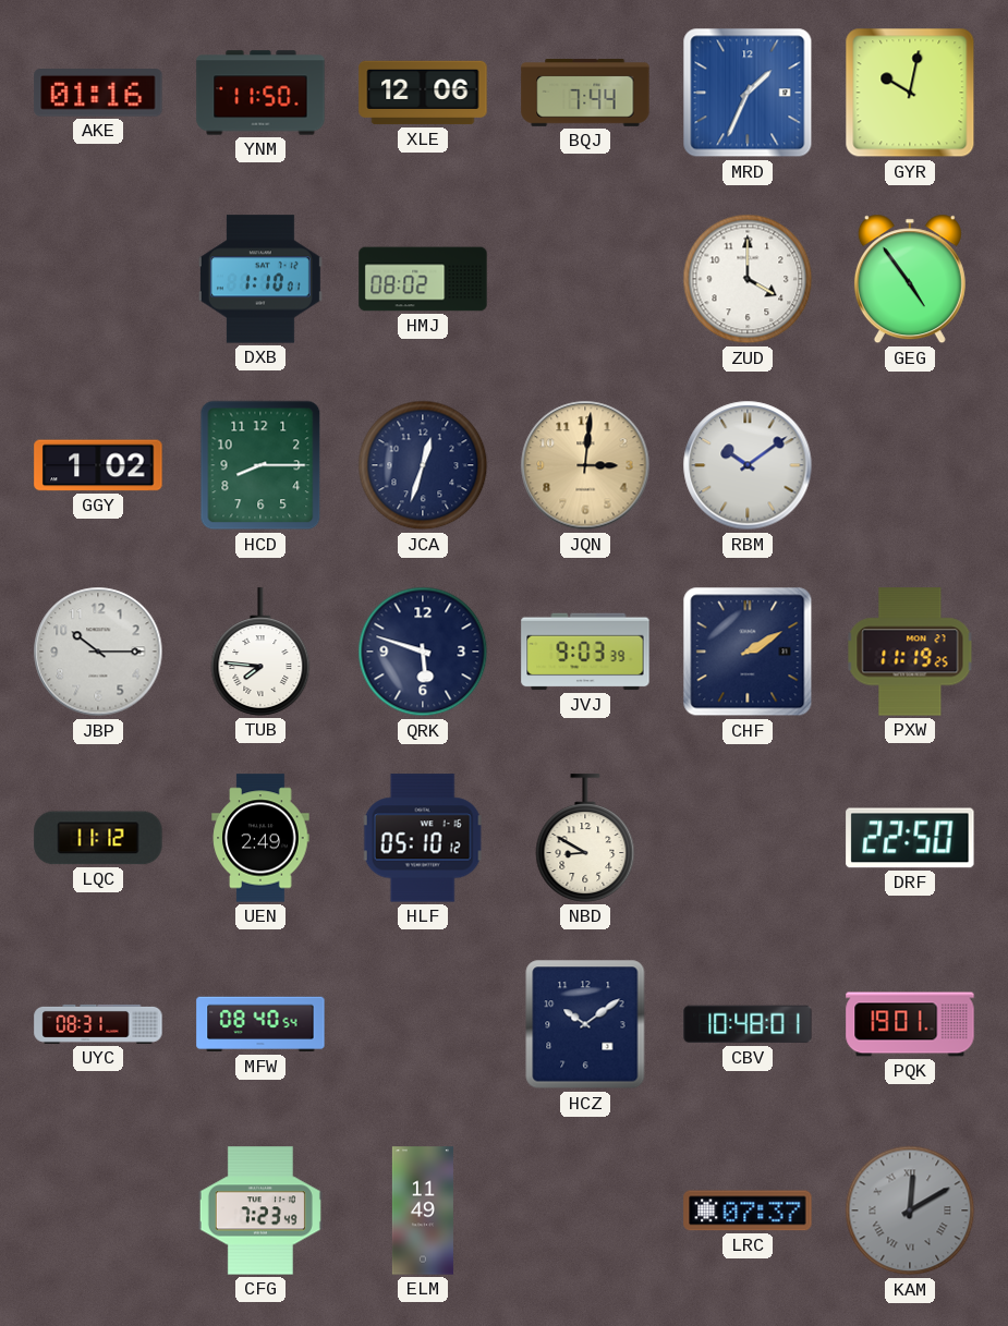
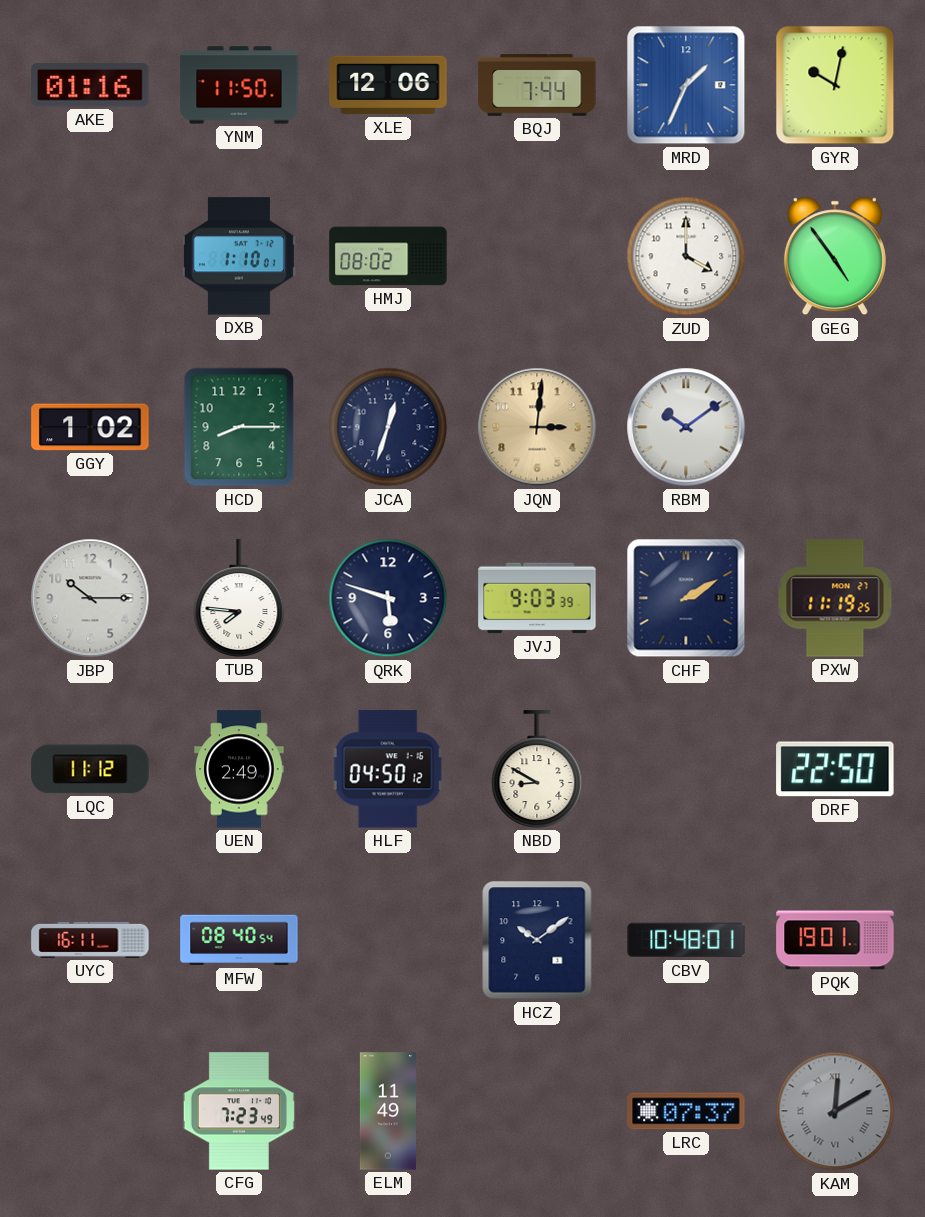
HLF: 05:10 -> 04:50
UYC: 08:31 -> 16:11
